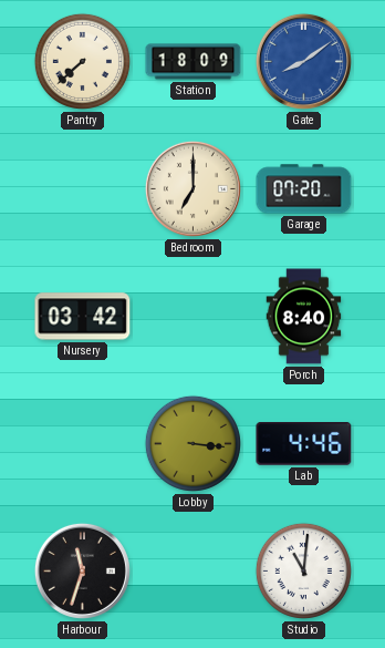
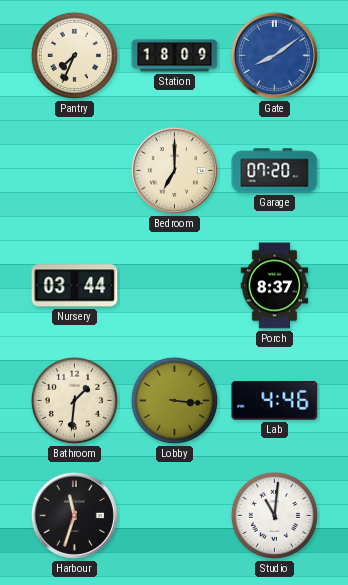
Pantry: 7:38 -> 7:34
Nursery: 03:42 -> 03:44
Porch: 8:40 -> 8:37
Bathroom: none -> 1:31
